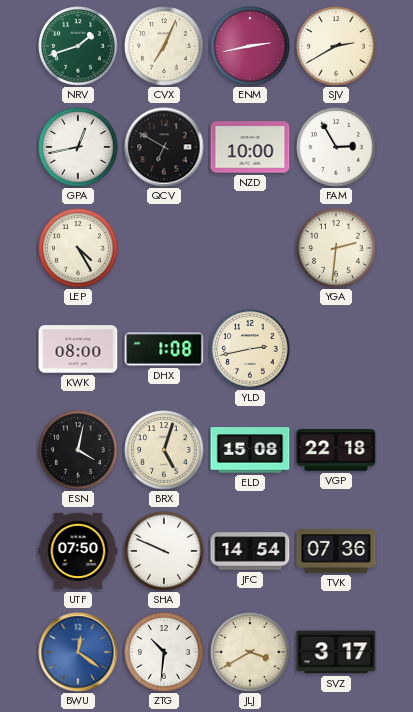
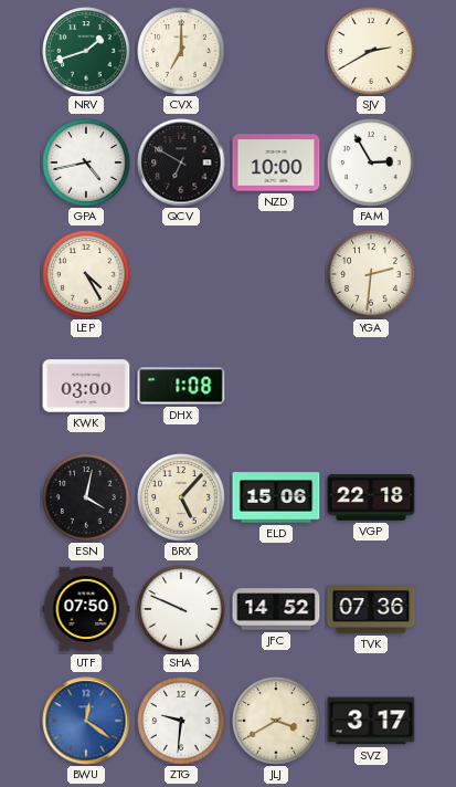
CVX: 7:04 -> 7:00
ENM: 2:43 -> none
GPA: 12:43 -> 4:43
KWK: 08:00 -> 03:00
YLD: 2:43 -> none
BRX: 5:03 -> 5:07
ELD: 15:08 -> 15:06
JFC: 14:54 -> 14:52
ZTG: 10:31 -> 9:31
